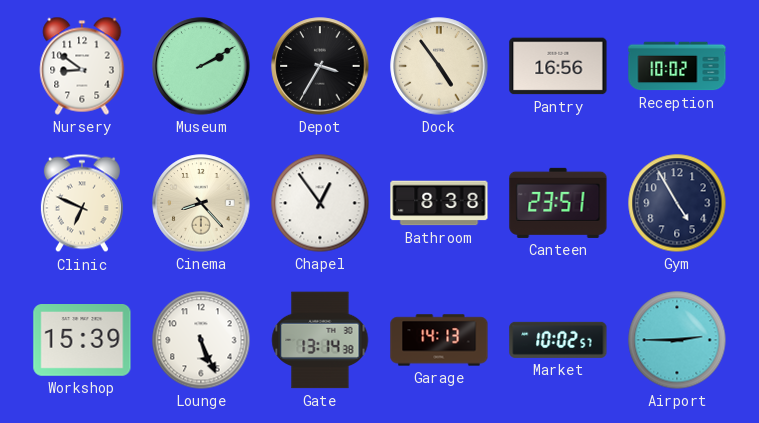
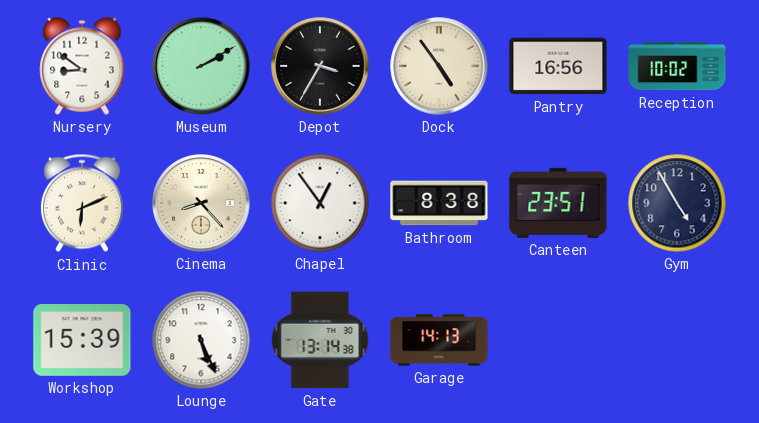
Clinic: 6:49 -> 6:11
Market: 10:02 -> none
Airport: 2:45 -> none
